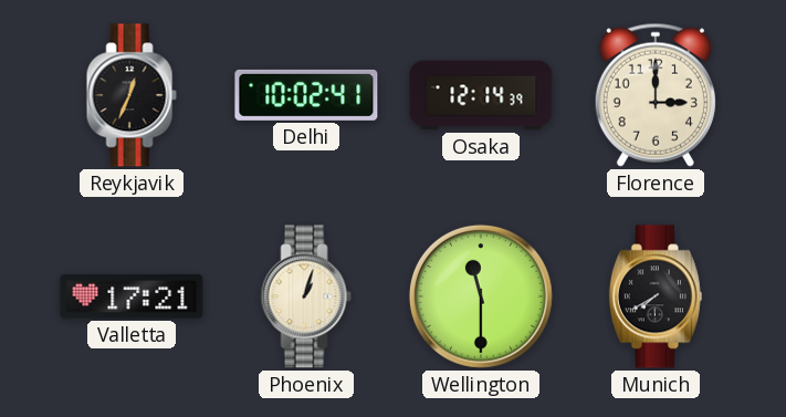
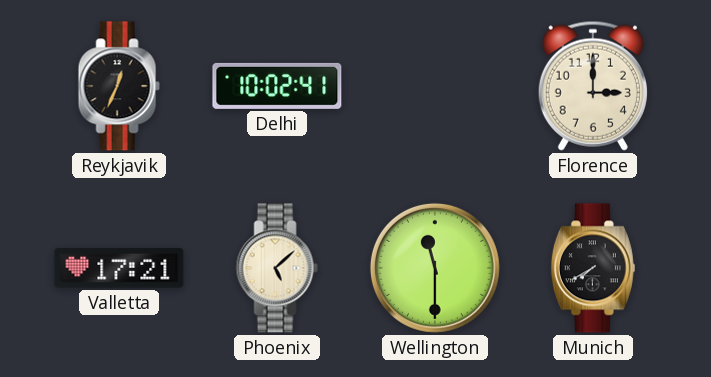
Osaka: 12:14 -> none
Phoenix: 1:03 -> 5:08
